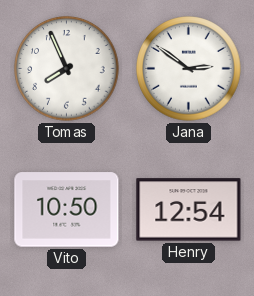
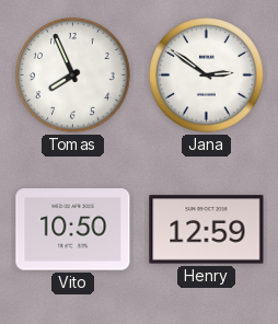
Henry: 12:54 -> 12:59
